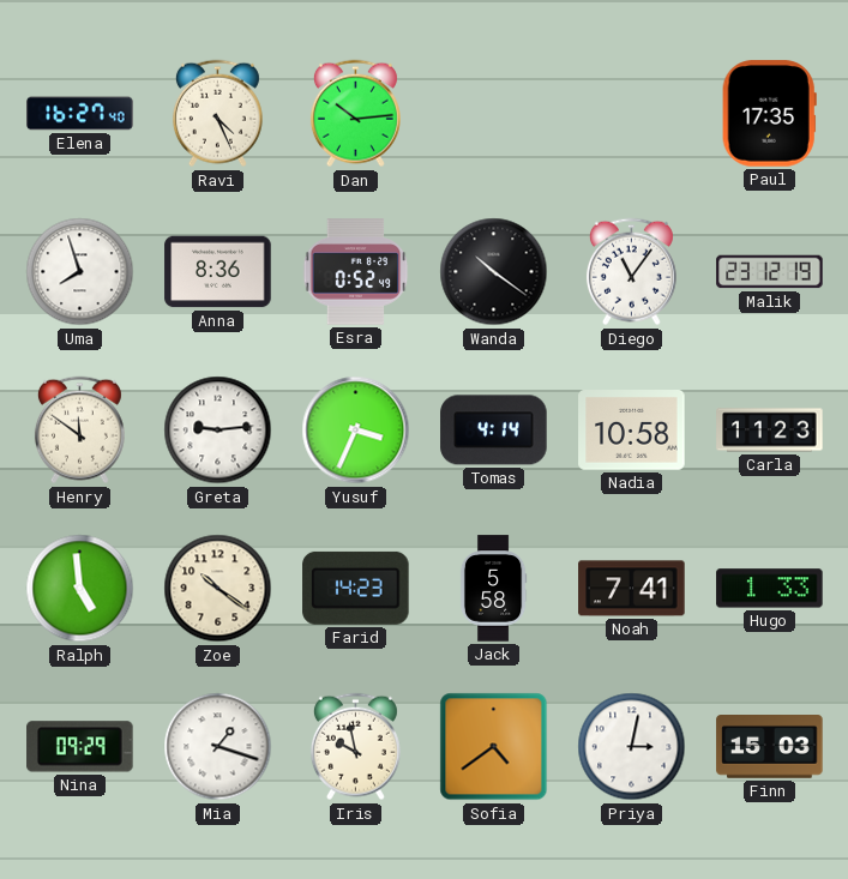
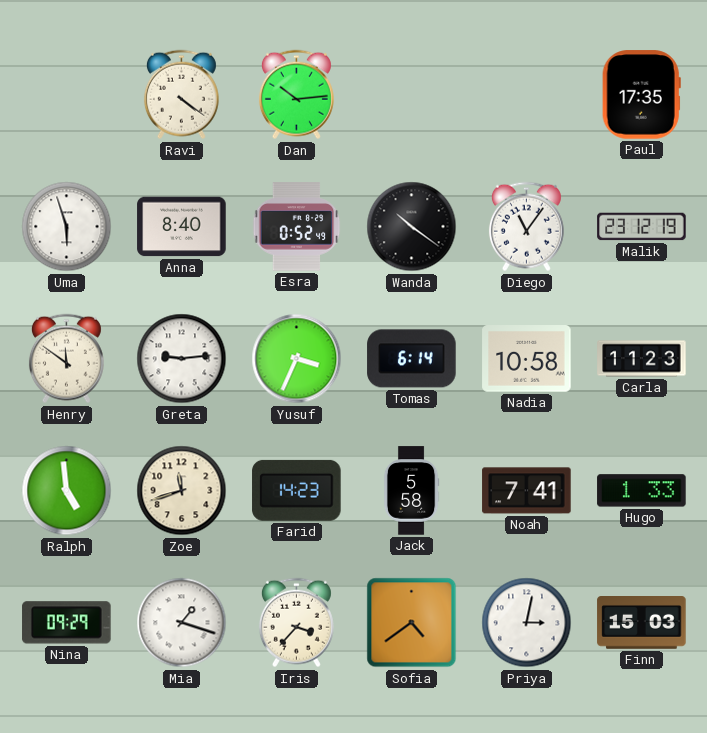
Elena: 16:27 -> none
Ravi: 4:26 -> 4:21
Uma: 7:57 -> 5:57
Anna: 8:36 -> 8:40
Tomas: 4:14 -> 6:14
Zoe: 10:21 -> 11:42
Iris: 9:58 -> 3:37
